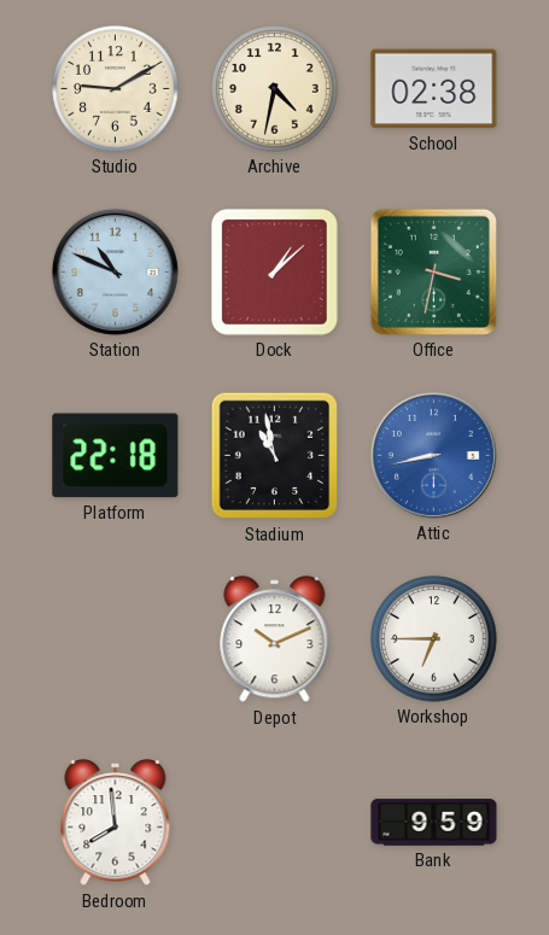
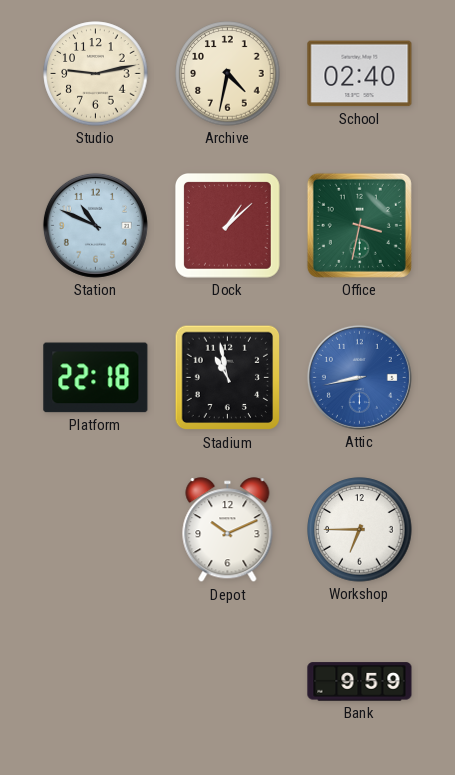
Studio: 9:10 -> 9:13
School: 02:38 -> 02:40
Bedroom: 7:59 -> none
